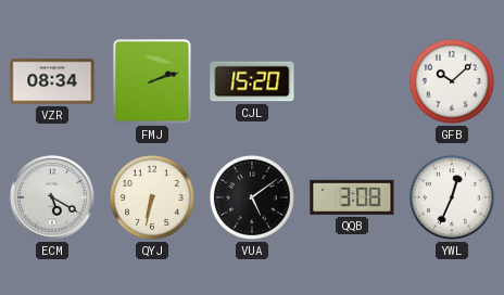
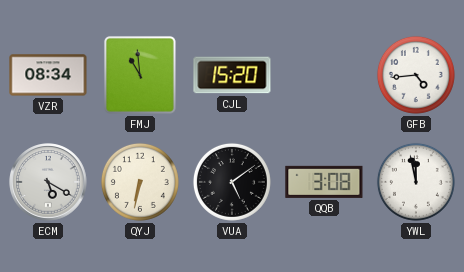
FMJ: 2:12 -> 10:59
GFB: 10:08 -> 4:44
YWL: 12:34 -> 11:58
